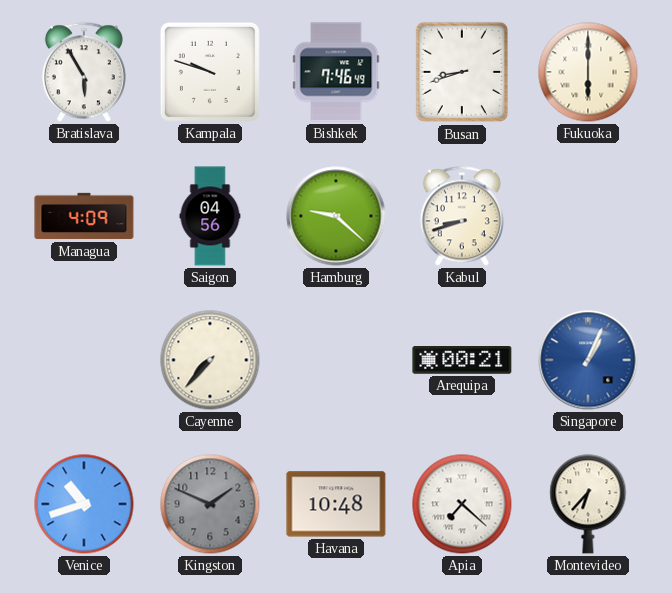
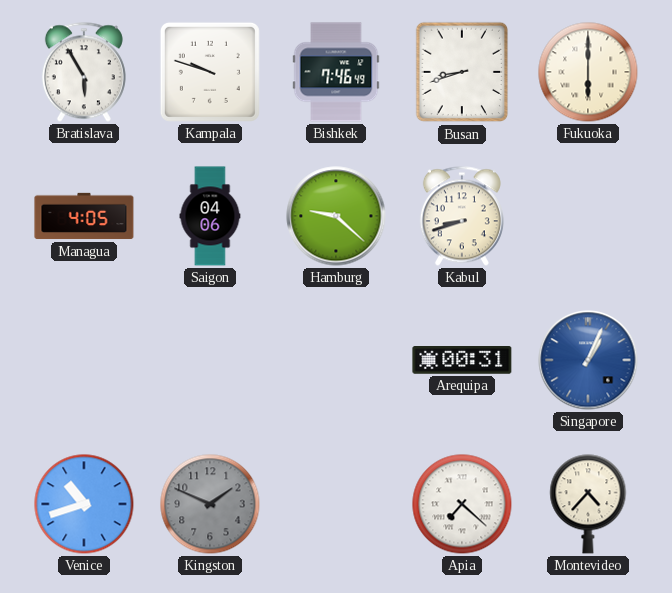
Managua: 4:09 -> 4:05
Saigon: 04:56 -> 04:06
Cayenne: 7:37 -> none
Arequipa: 00:21 -> 00:31
Havana: 10:48 -> none
Montevideo: 6:37 -> 4:37
